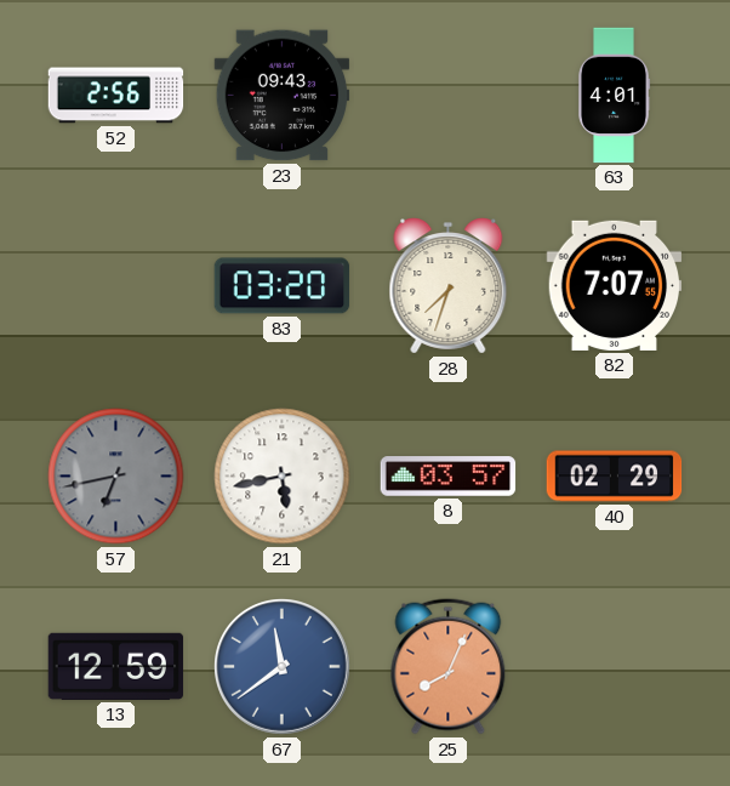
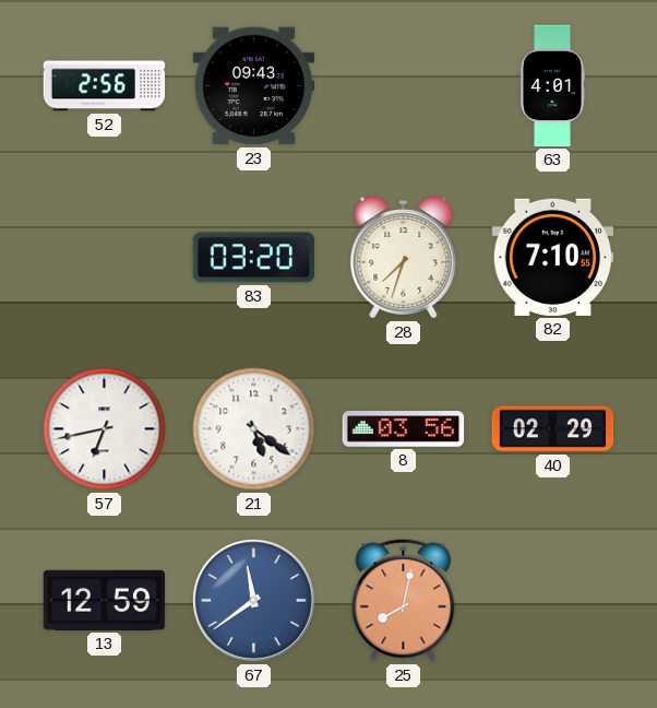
82: 7:07 -> 7:10
57 dial: grey -> white
21: 5:43 -> 5:21
8: 03:57 -> 03:56
25: 8:04 -> 8:02
